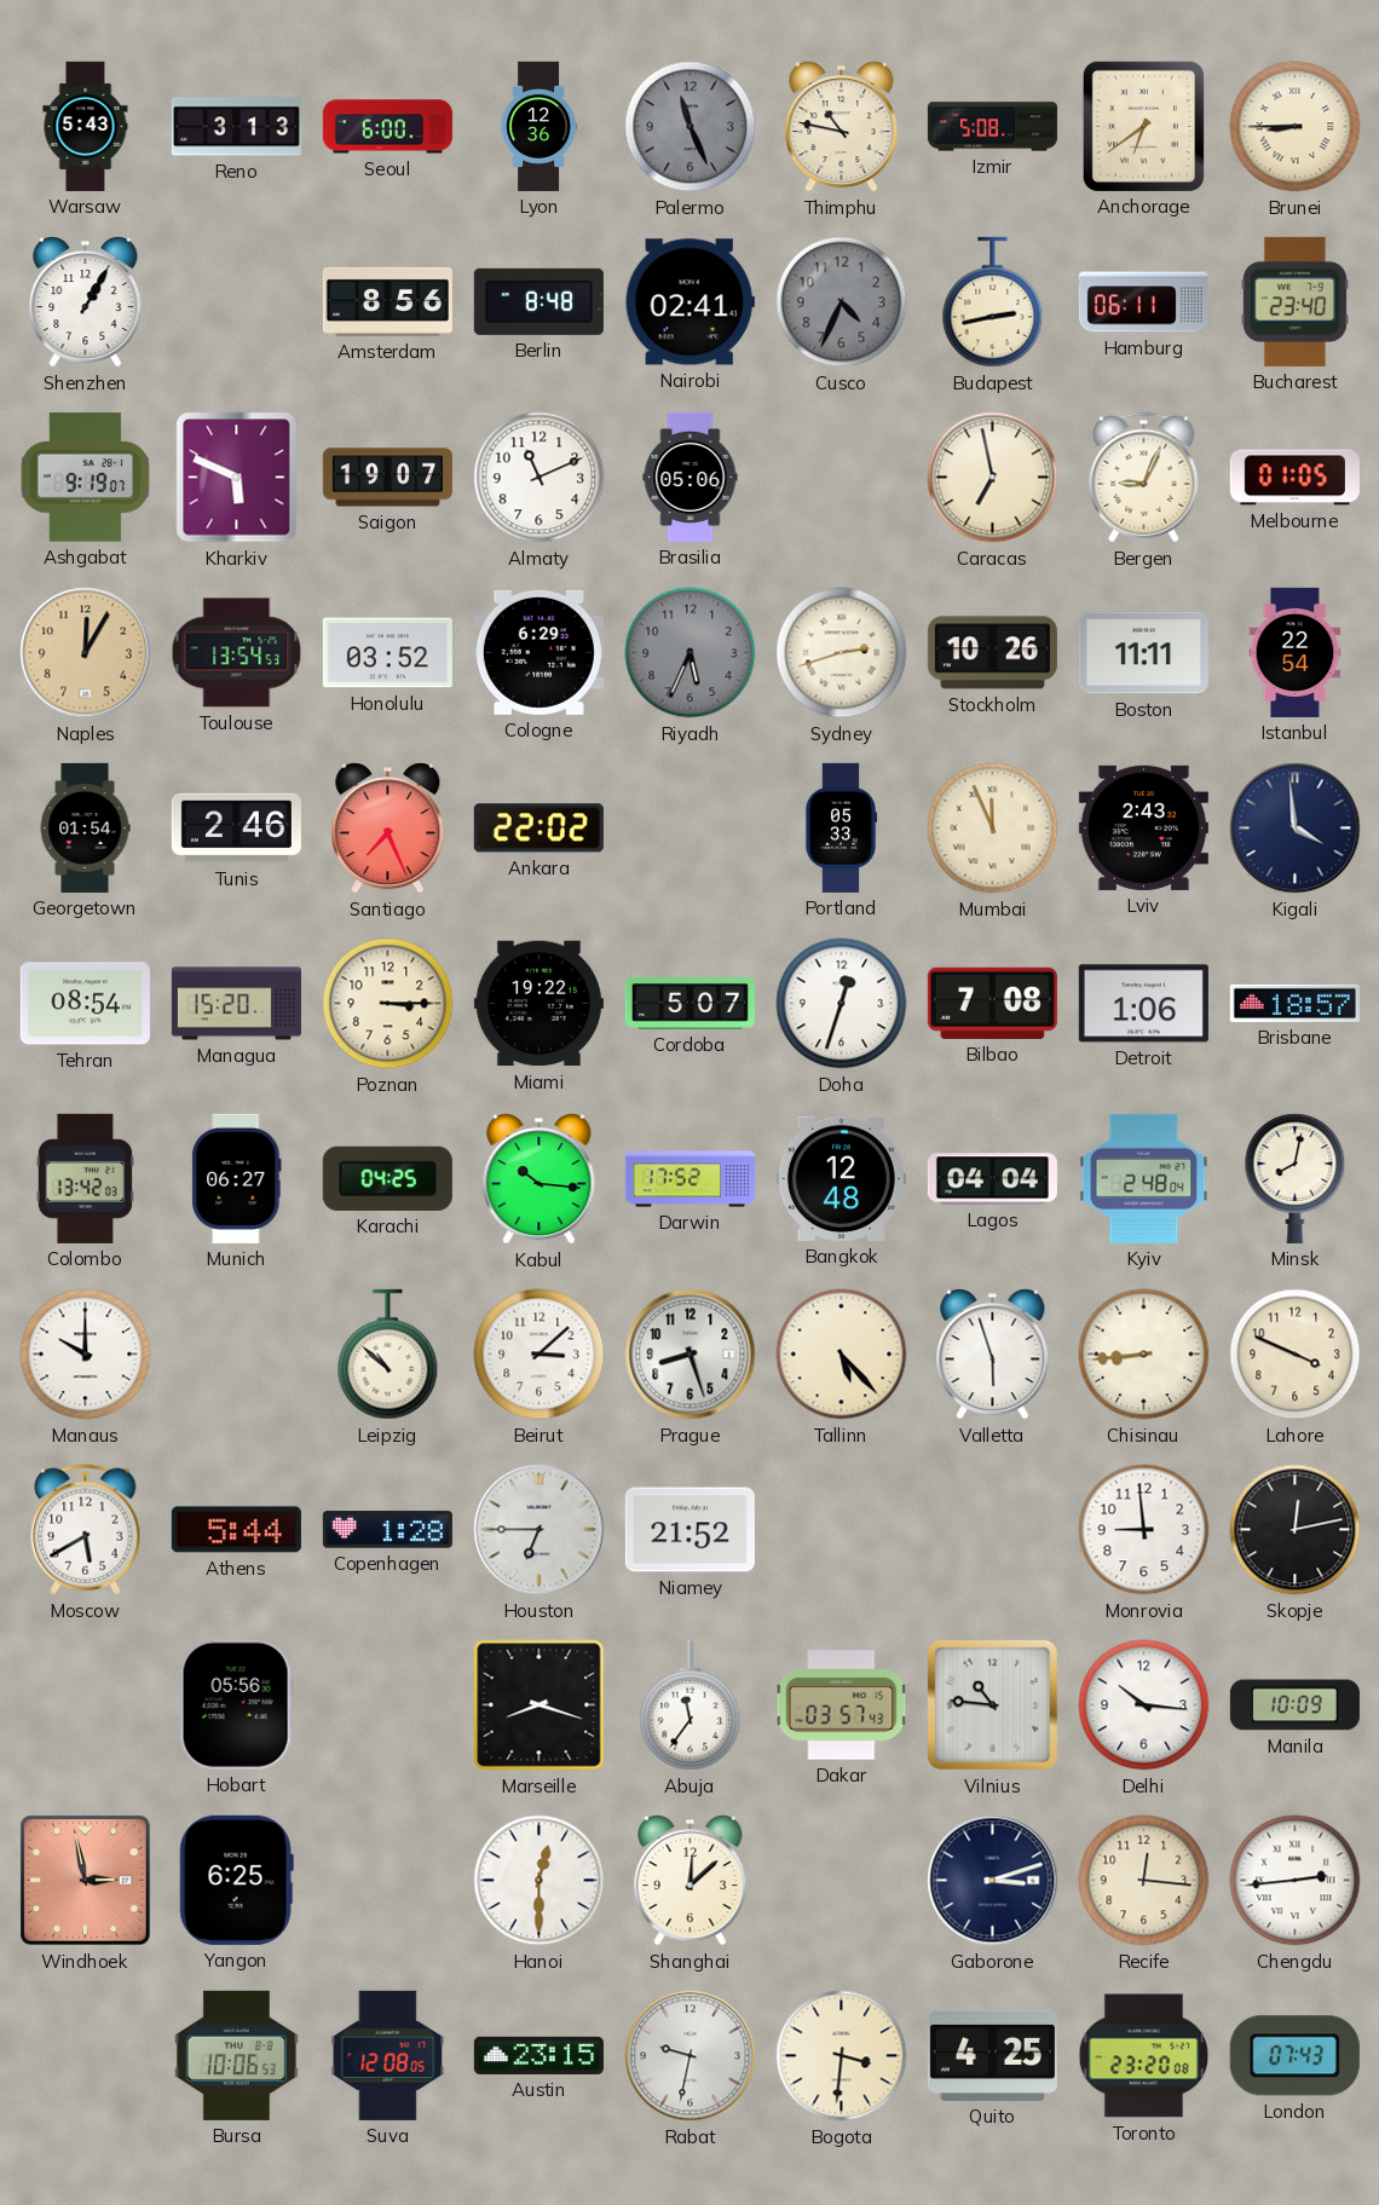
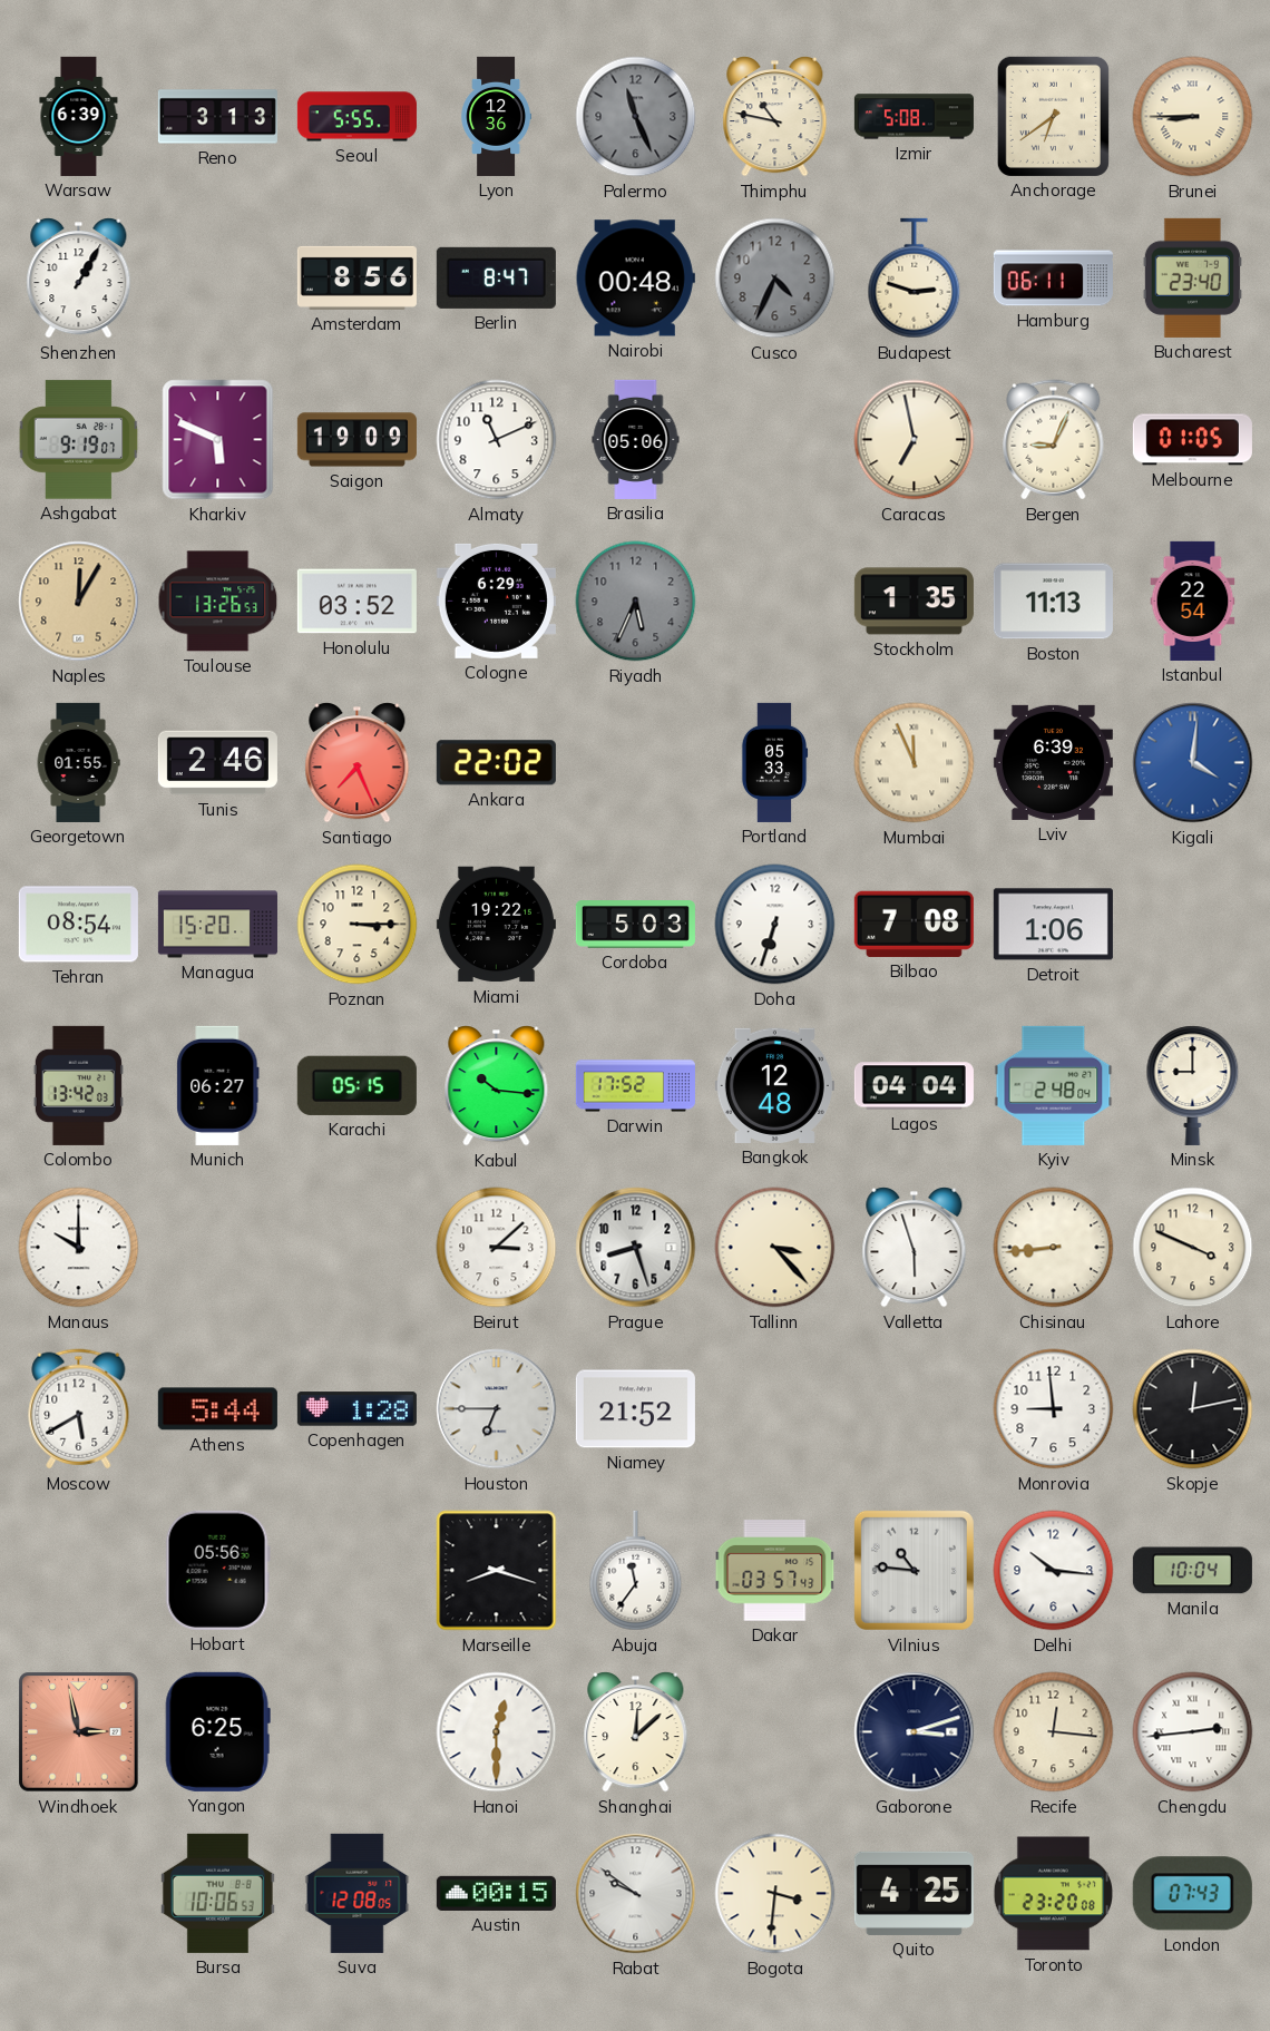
Warsaw: 5:43 -> 6:39
Seoul: 6:00 -> 5:55
Berlin: 8:48 -> 8:47
Nairobi: 02:41 -> 00:48
Budapest: 2:43 -> 2:48
Saigon: 19:07 -> 19:09
Toulouse: 13:54 -> 13:26
Sydney: 2:42 -> none
Stockholm: 10:26 -> 1:35
Boston: 11:11 -> 11:13
Georgetown: 01:54 -> 01:55
Lviv: 2:43 -> 6:39
Kigali: 3:59 -> 4:01
Kigali dial: navy -> blue
Cordoba: 5:07 -> 5:03
Doha: 12:33 -> 6:33
Brisbane: 18:57 -> none
Karachi: 04:25 -> 05:15
Minsk: 8:02 -> 9:00
Leipzig: 10:52 -> none
Tallinn: 5:23 -> 3:23
Manila: 10:09 -> 10:04
Austin: 23:15 -> 00:15
Rabat: 9:32 -> 9:51
